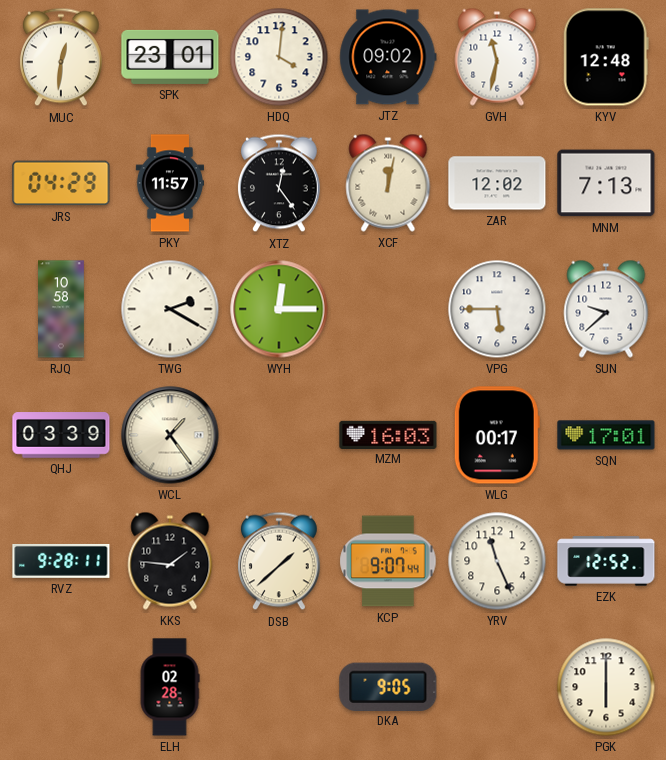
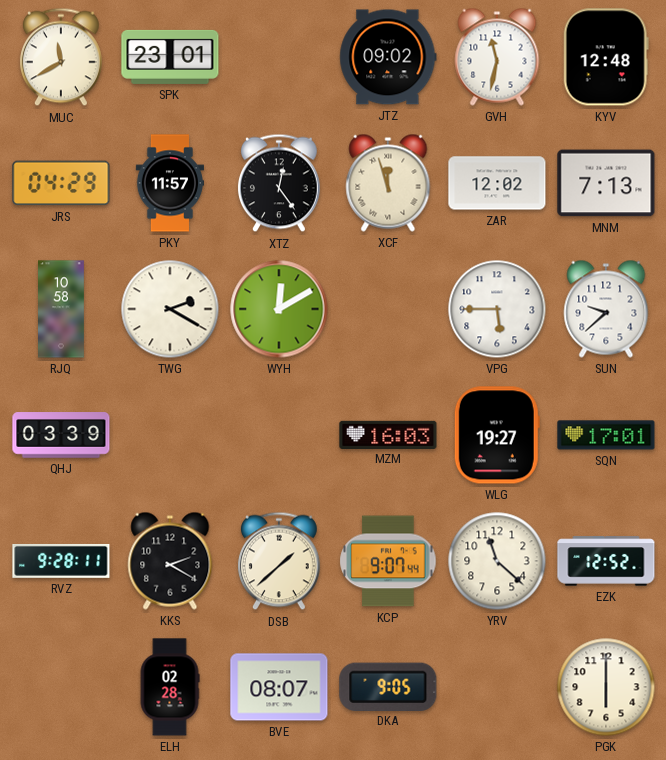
MUC: 12:31 -> 11:40
HDQ: 4:01 -> none
XCF: 12:02 -> 11:57
WYH: 12:15 -> 12:10
WCL: 1:24 -> none
WLG: 00:17 -> 19:27
KKS: 1:46 -> 2:20
YRV: 11:26 -> 11:22
BVE: none -> 08:07
